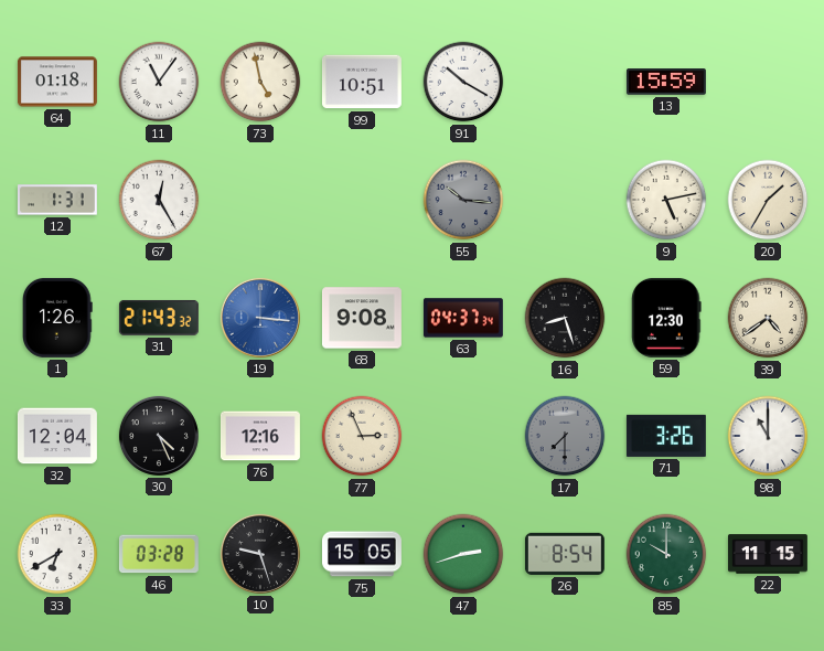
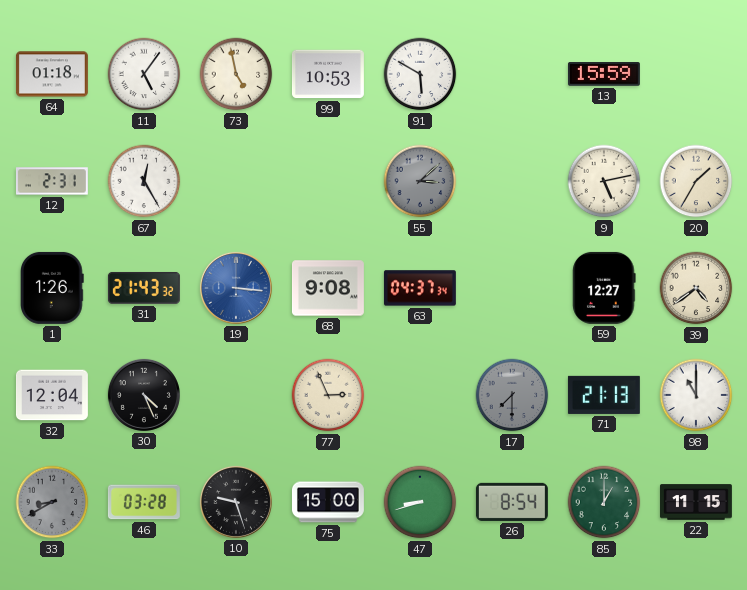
11: 11:06 -> 5:06
99: 10:51 -> 10:53
91: 10:20 -> 5:50
12: 1:31 -> 2:31
55: 10:16 -> 3:08
16: 8:27 -> none
59: 12:30 -> 12:27
76: 12:16 -> none
71: 3:26 -> 21:13
33: 6:40 -> 8:40
33 dial: white -> grey
75: 15:05 -> 15:00
47: 2:42 -> 8:42
85: 10:00 -> 1:00
